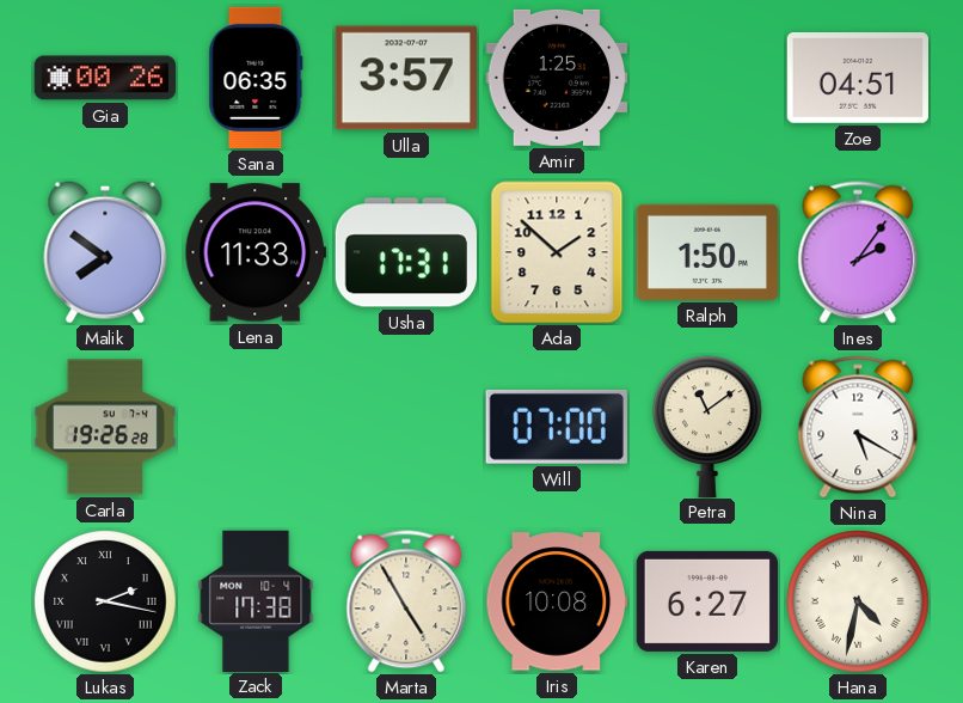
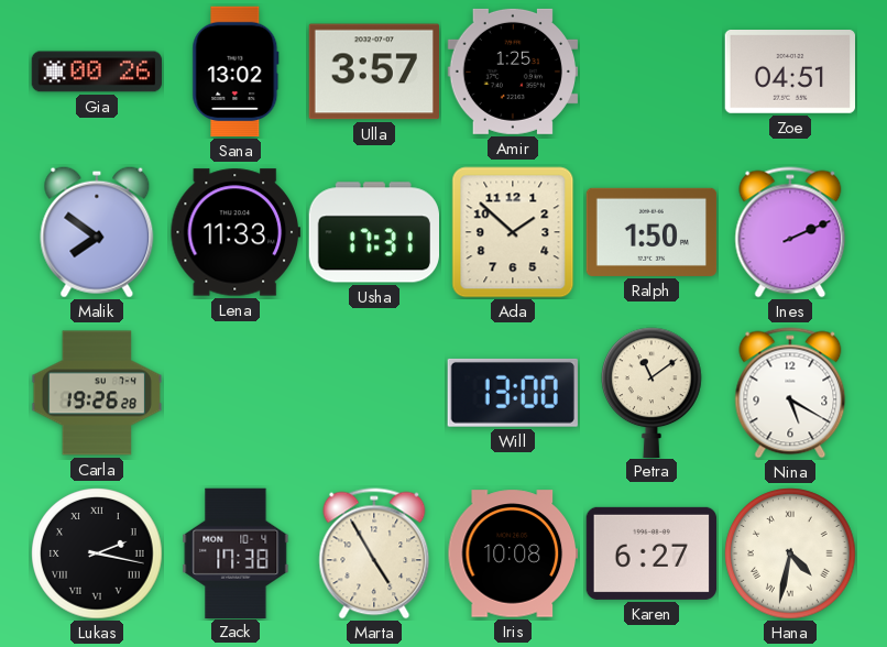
Sana: 06:35 -> 13:02
Ines: 2:06 -> 2:11
Will: 07:00 -> 13:00
